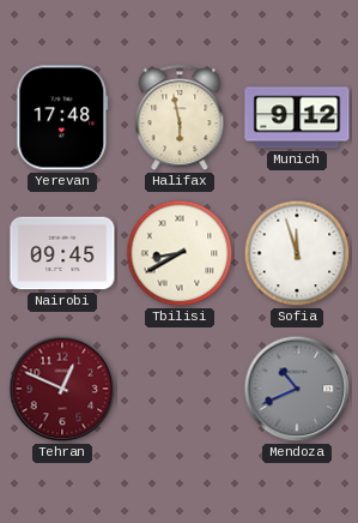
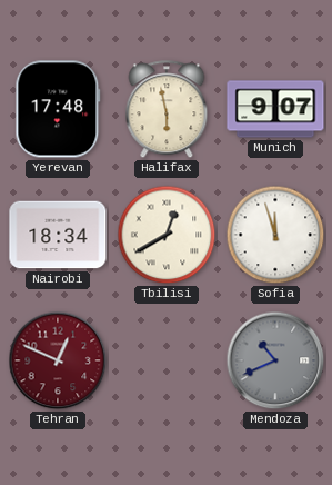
Munich: 9:12 -> 9:07
Nairobi: 09:45 -> 18:34
Tbilisi: 8:40 -> 12:40
